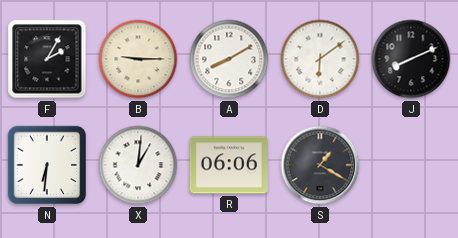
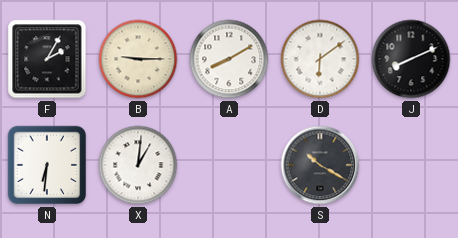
R: 06:06 -> none
S: 1:20 -> 10:20
